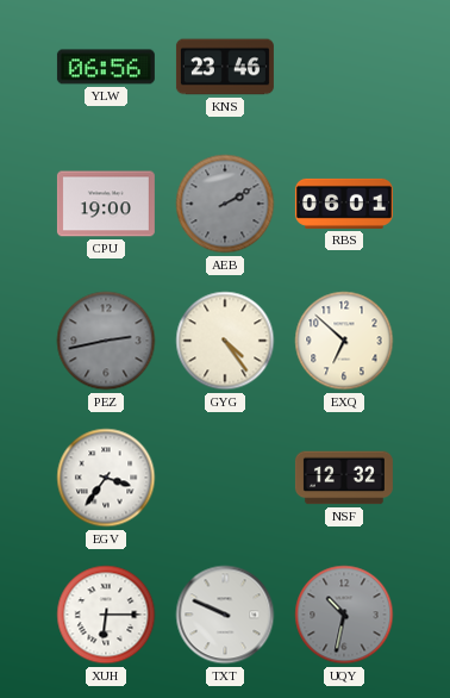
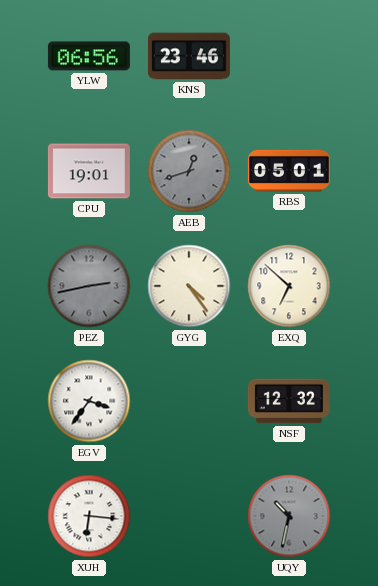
CPU: 19:00 -> 19:01
AEB: 2:10 -> 12:42
RBS: 06:01 -> 05:01
XUH: 6:15 -> 6:16
TXT: 9:49 -> none
